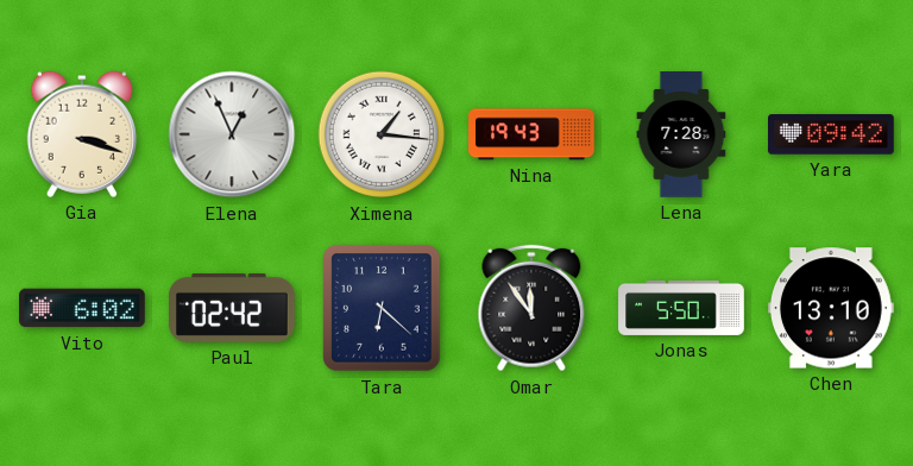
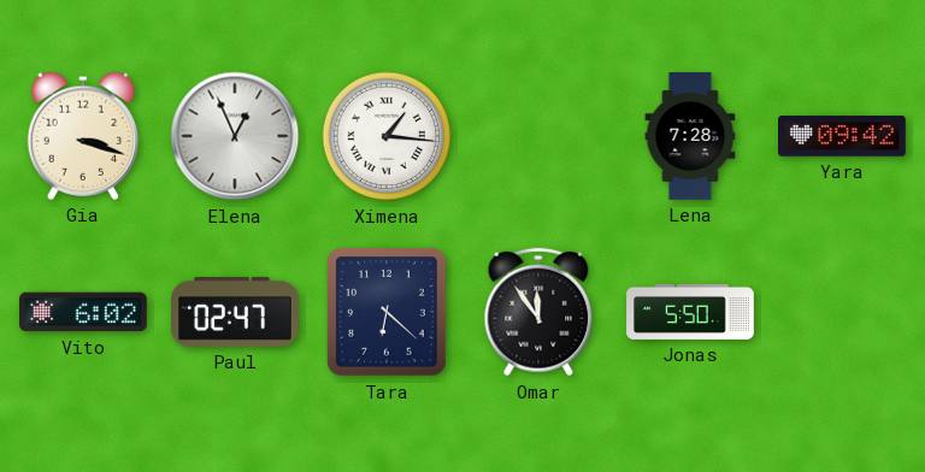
Nina: 19:43 -> none
Paul: 02:42 -> 02:47
Chen: 13:10 -> none
